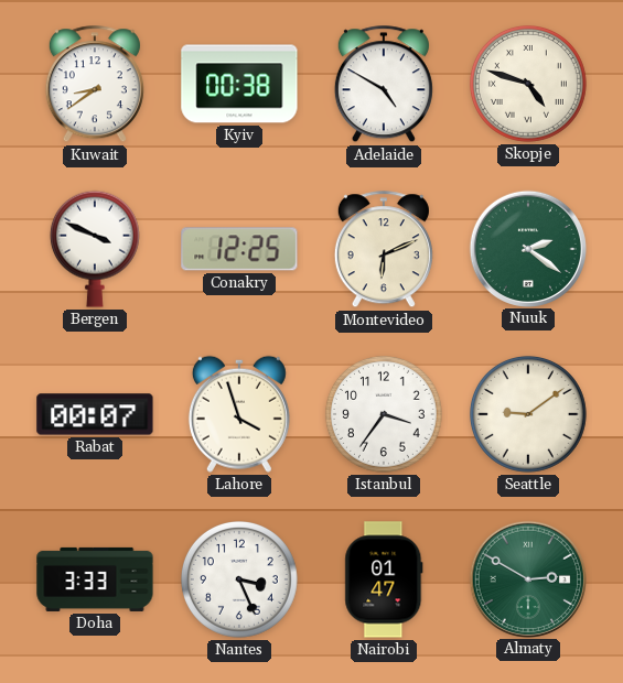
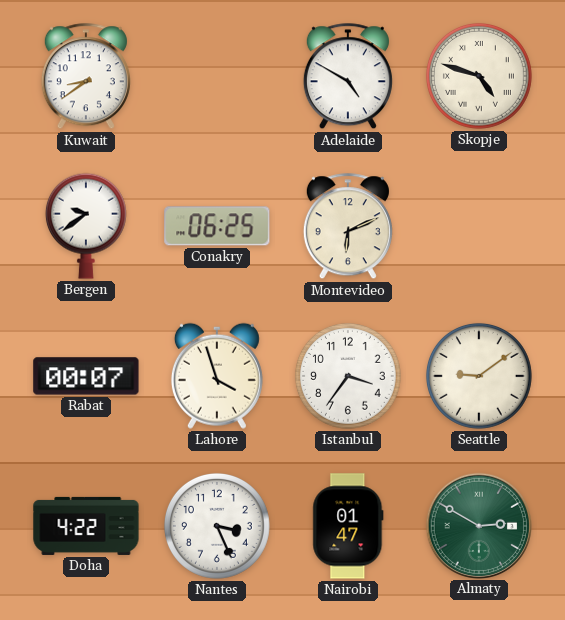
Kyiv: 00:38 -> none
Bergen: 3:49 -> 9:39
Conakry: 12:25 -> 06:25
Nuuk: 2:21 -> none
Doha: 3:33 -> 4:22
